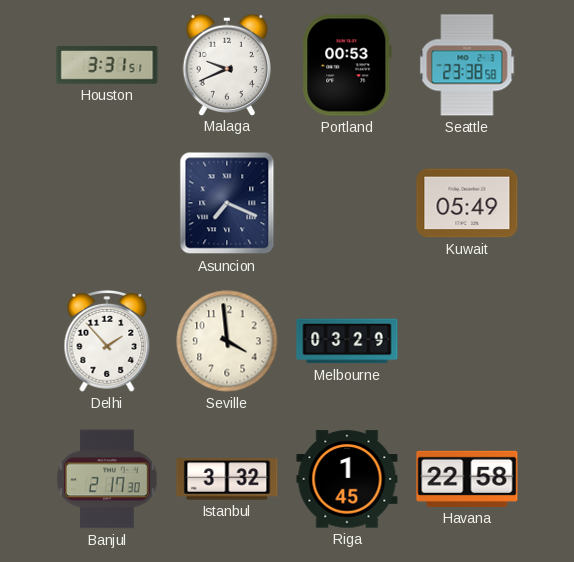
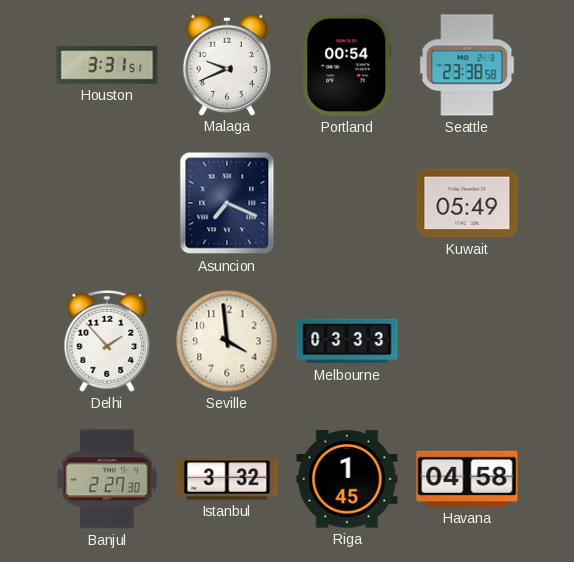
Portland: 00:53 -> 00:54
Melbourne: 03:29 -> 03:33
Banjul: 2:17 -> 2:27
Havana: 22:58 -> 04:58
